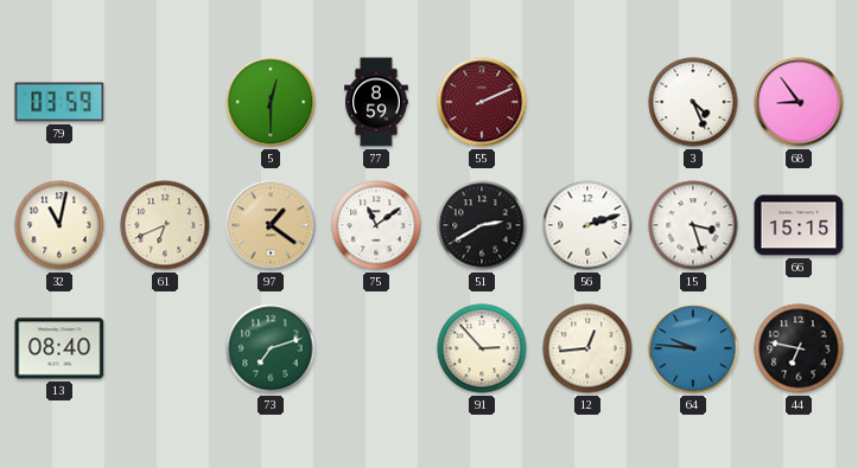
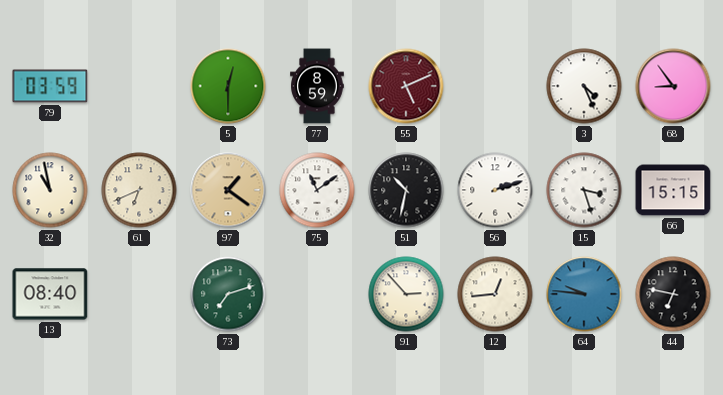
55: 2:11 -> 5:11
32: 11:02 -> 10:58
51: 2:40 -> 10:32
